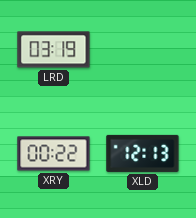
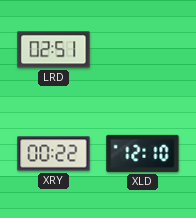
LRD: 03:19 -> 02:51
XLD: 12:13 -> 12:10
